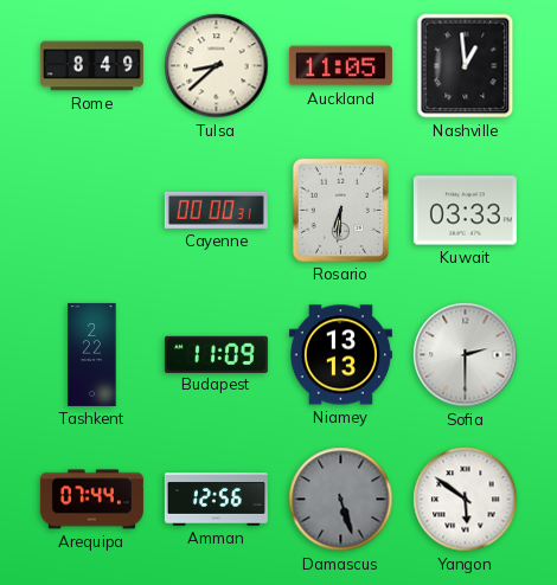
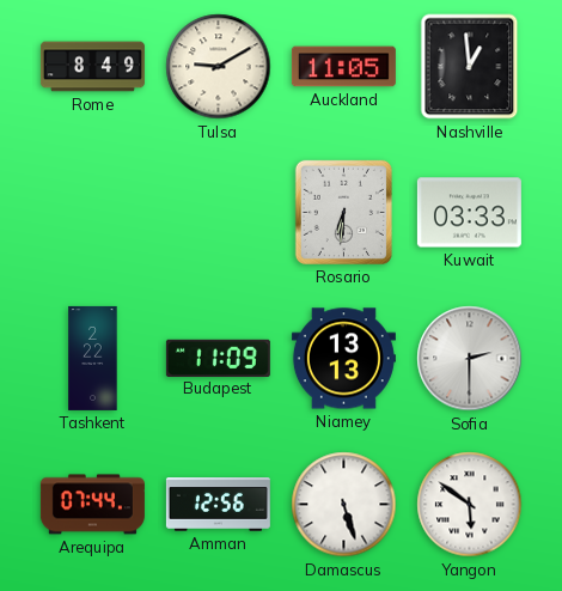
Tulsa: 8:38 -> 9:10
Cayenne: 00:00 -> none
Damascus dial: grey -> white
